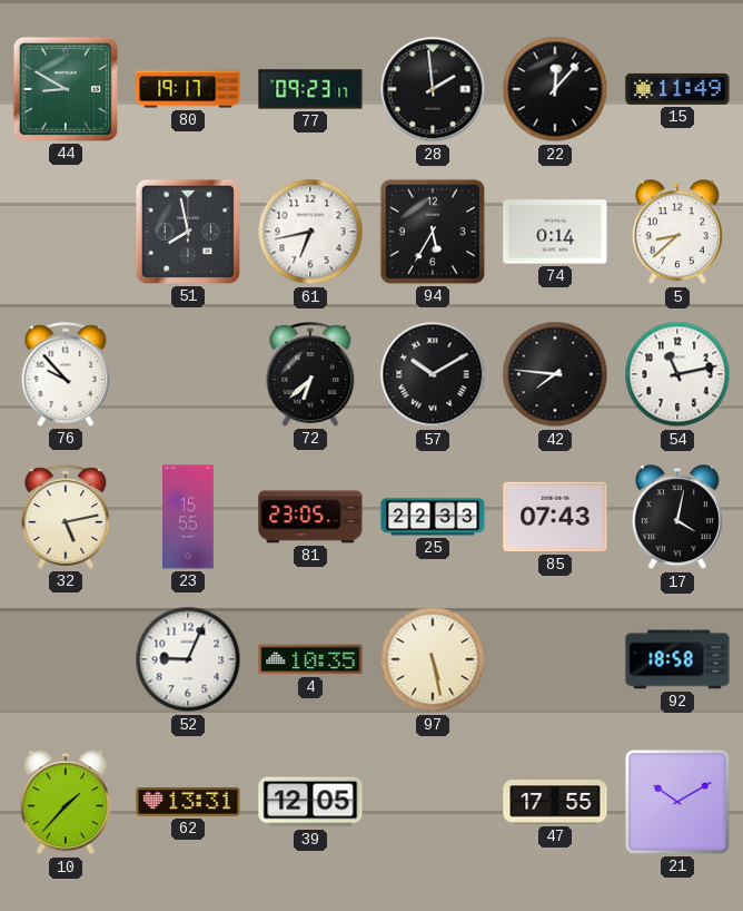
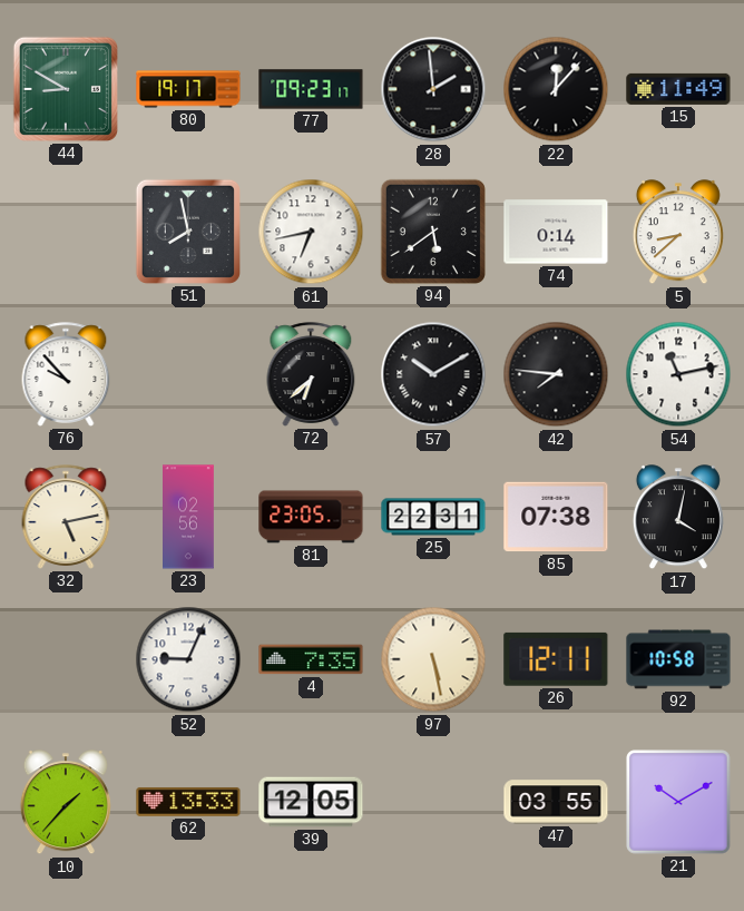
94: 5:35 -> 5:39
23: 15:55 -> 02:56
25: 22:33 -> 22:31
85: 07:43 -> 07:38
4: 10:35 -> 7:35
26: none -> 12:11
92: 18:58 -> 10:58
62: 13:31 -> 13:33
47: 17:55 -> 03:55
